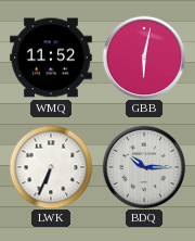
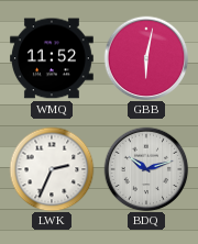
LWK: 6:34 -> 2:34
BDQ: 10:15 -> 10:12
